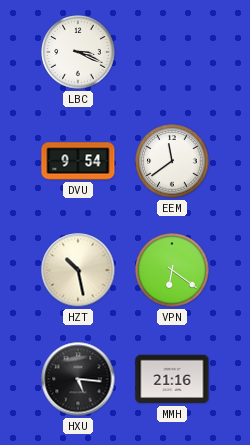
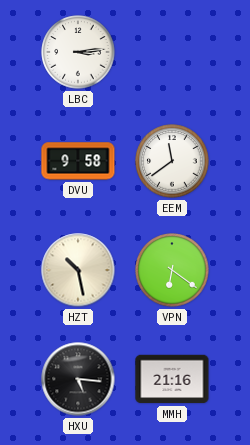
LBC: 3:19 -> 3:14
DVU: 9:54 -> 9:58
